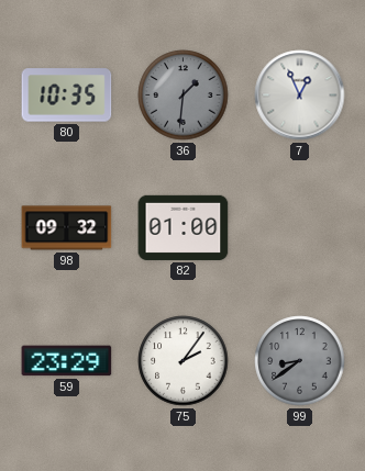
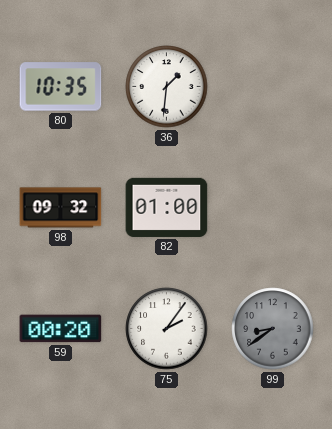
36 dial: grey -> white
7: 12:56 -> none
59: 23:29 -> 00:20
